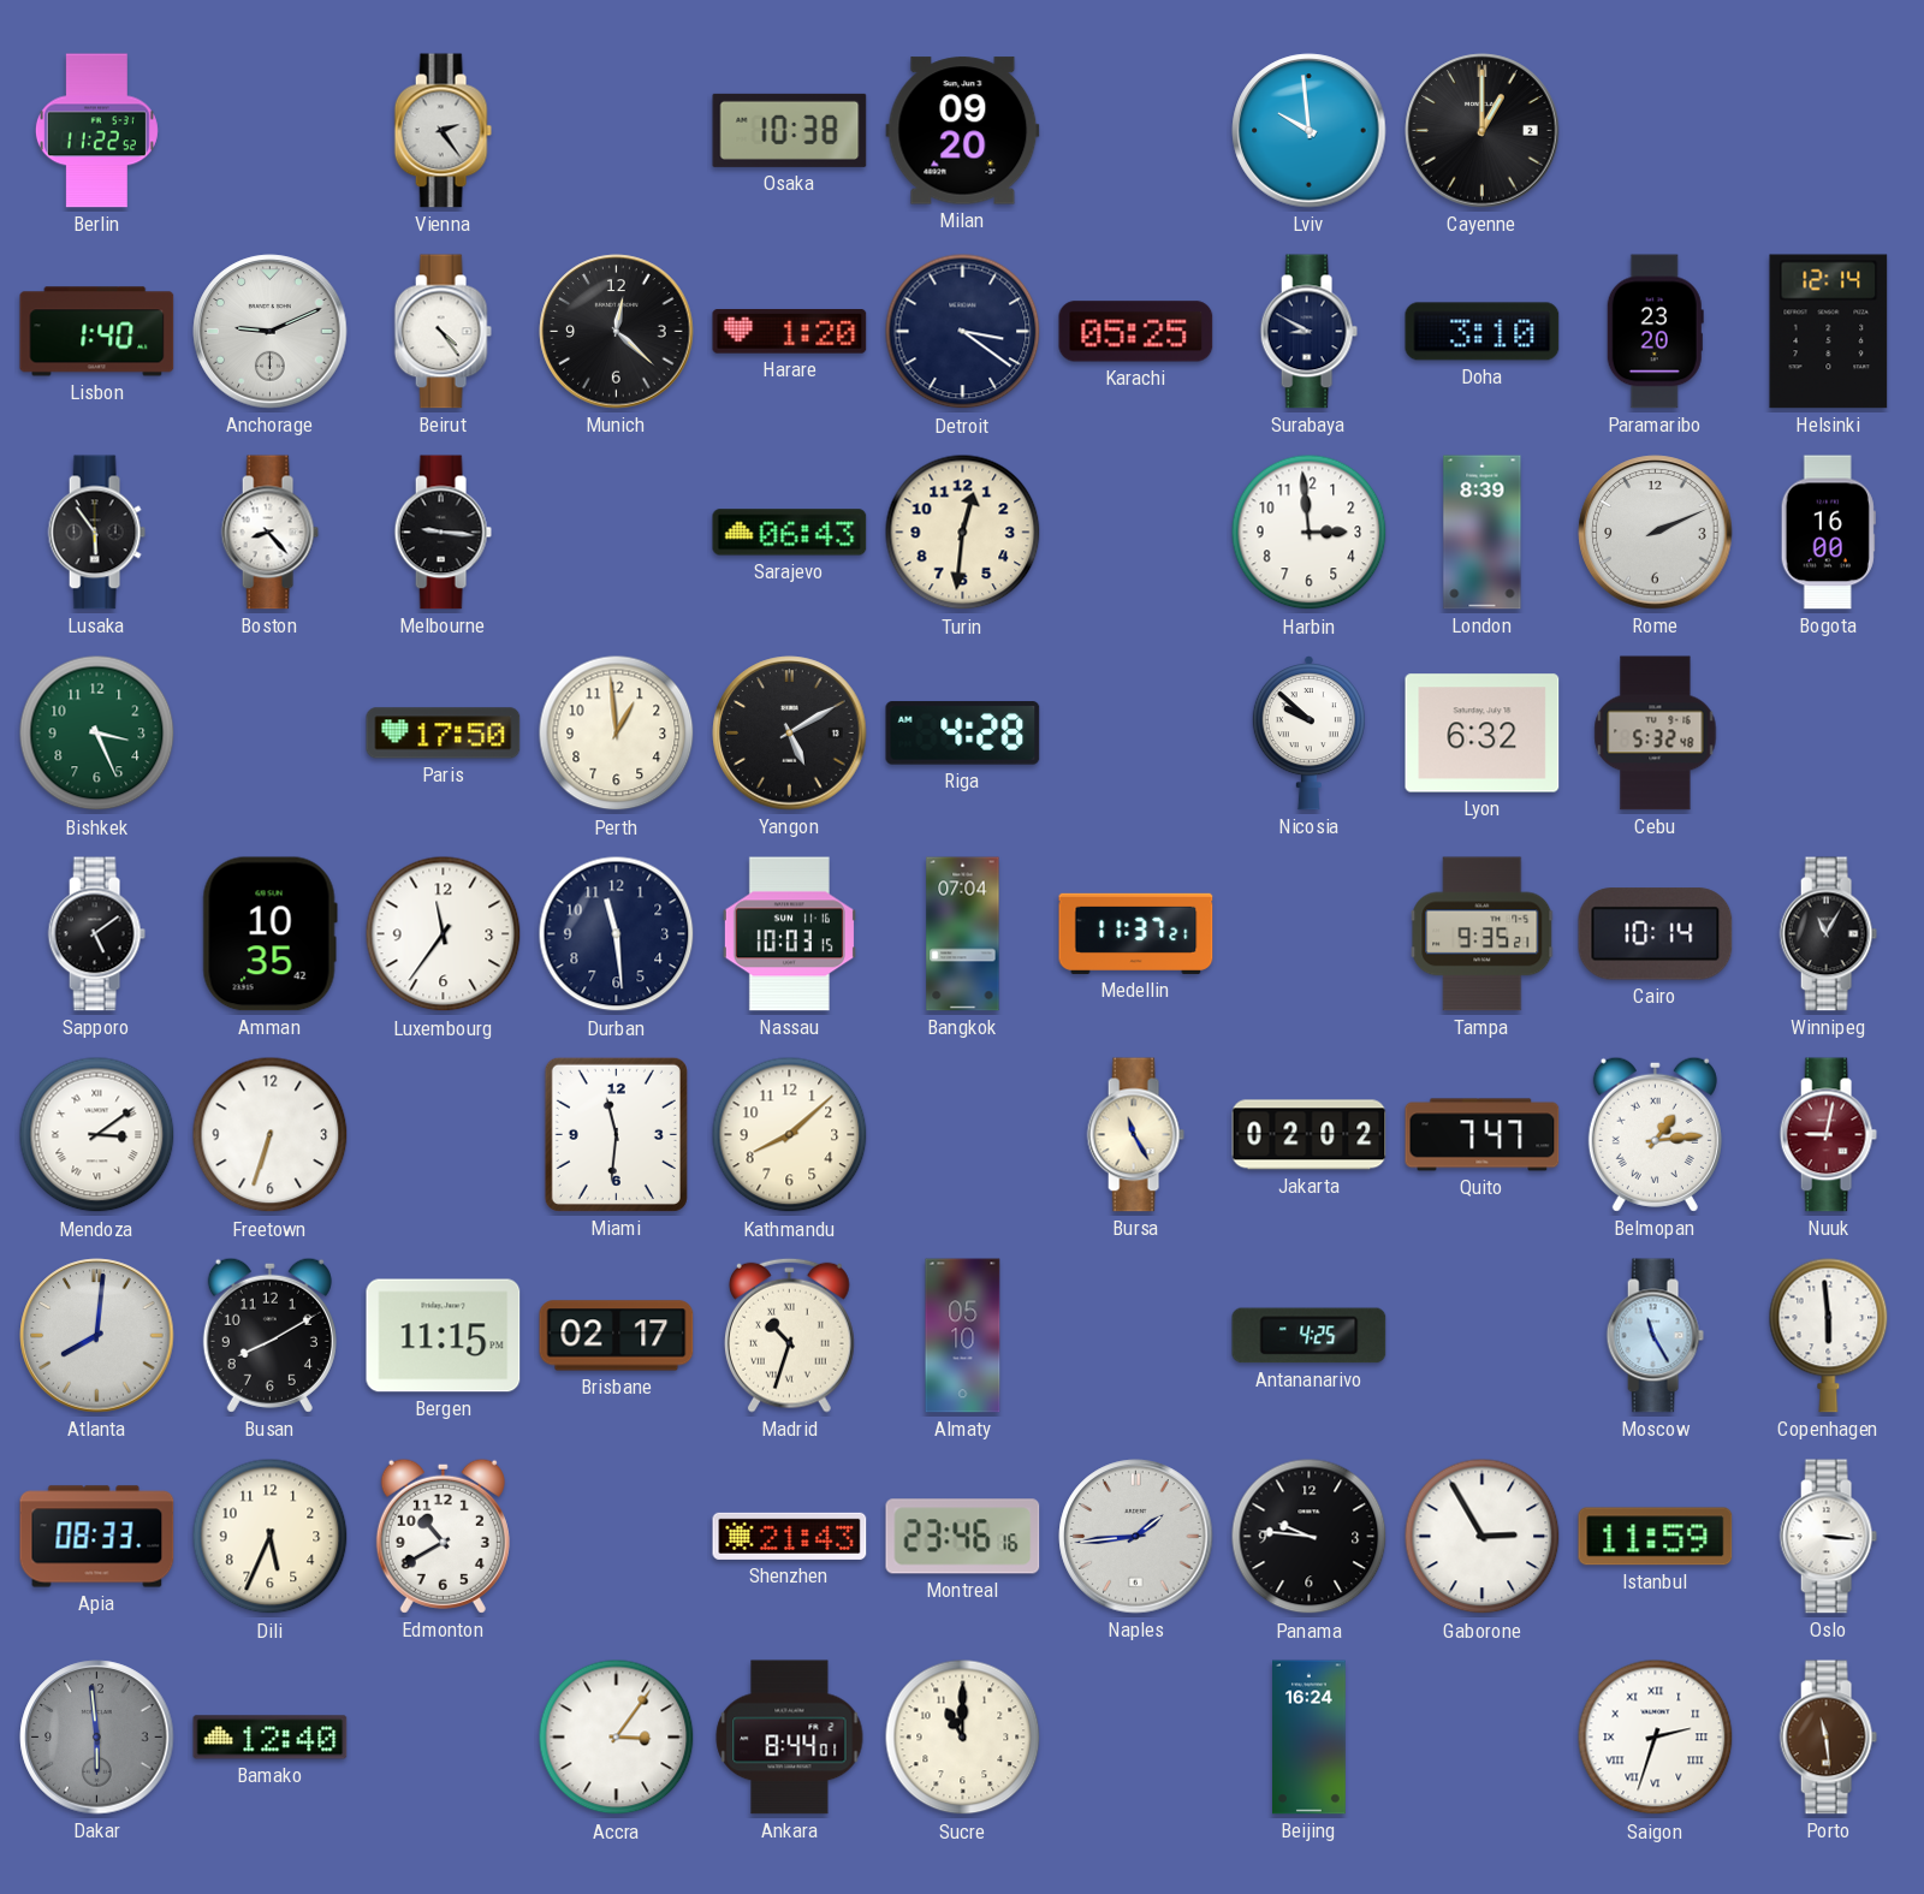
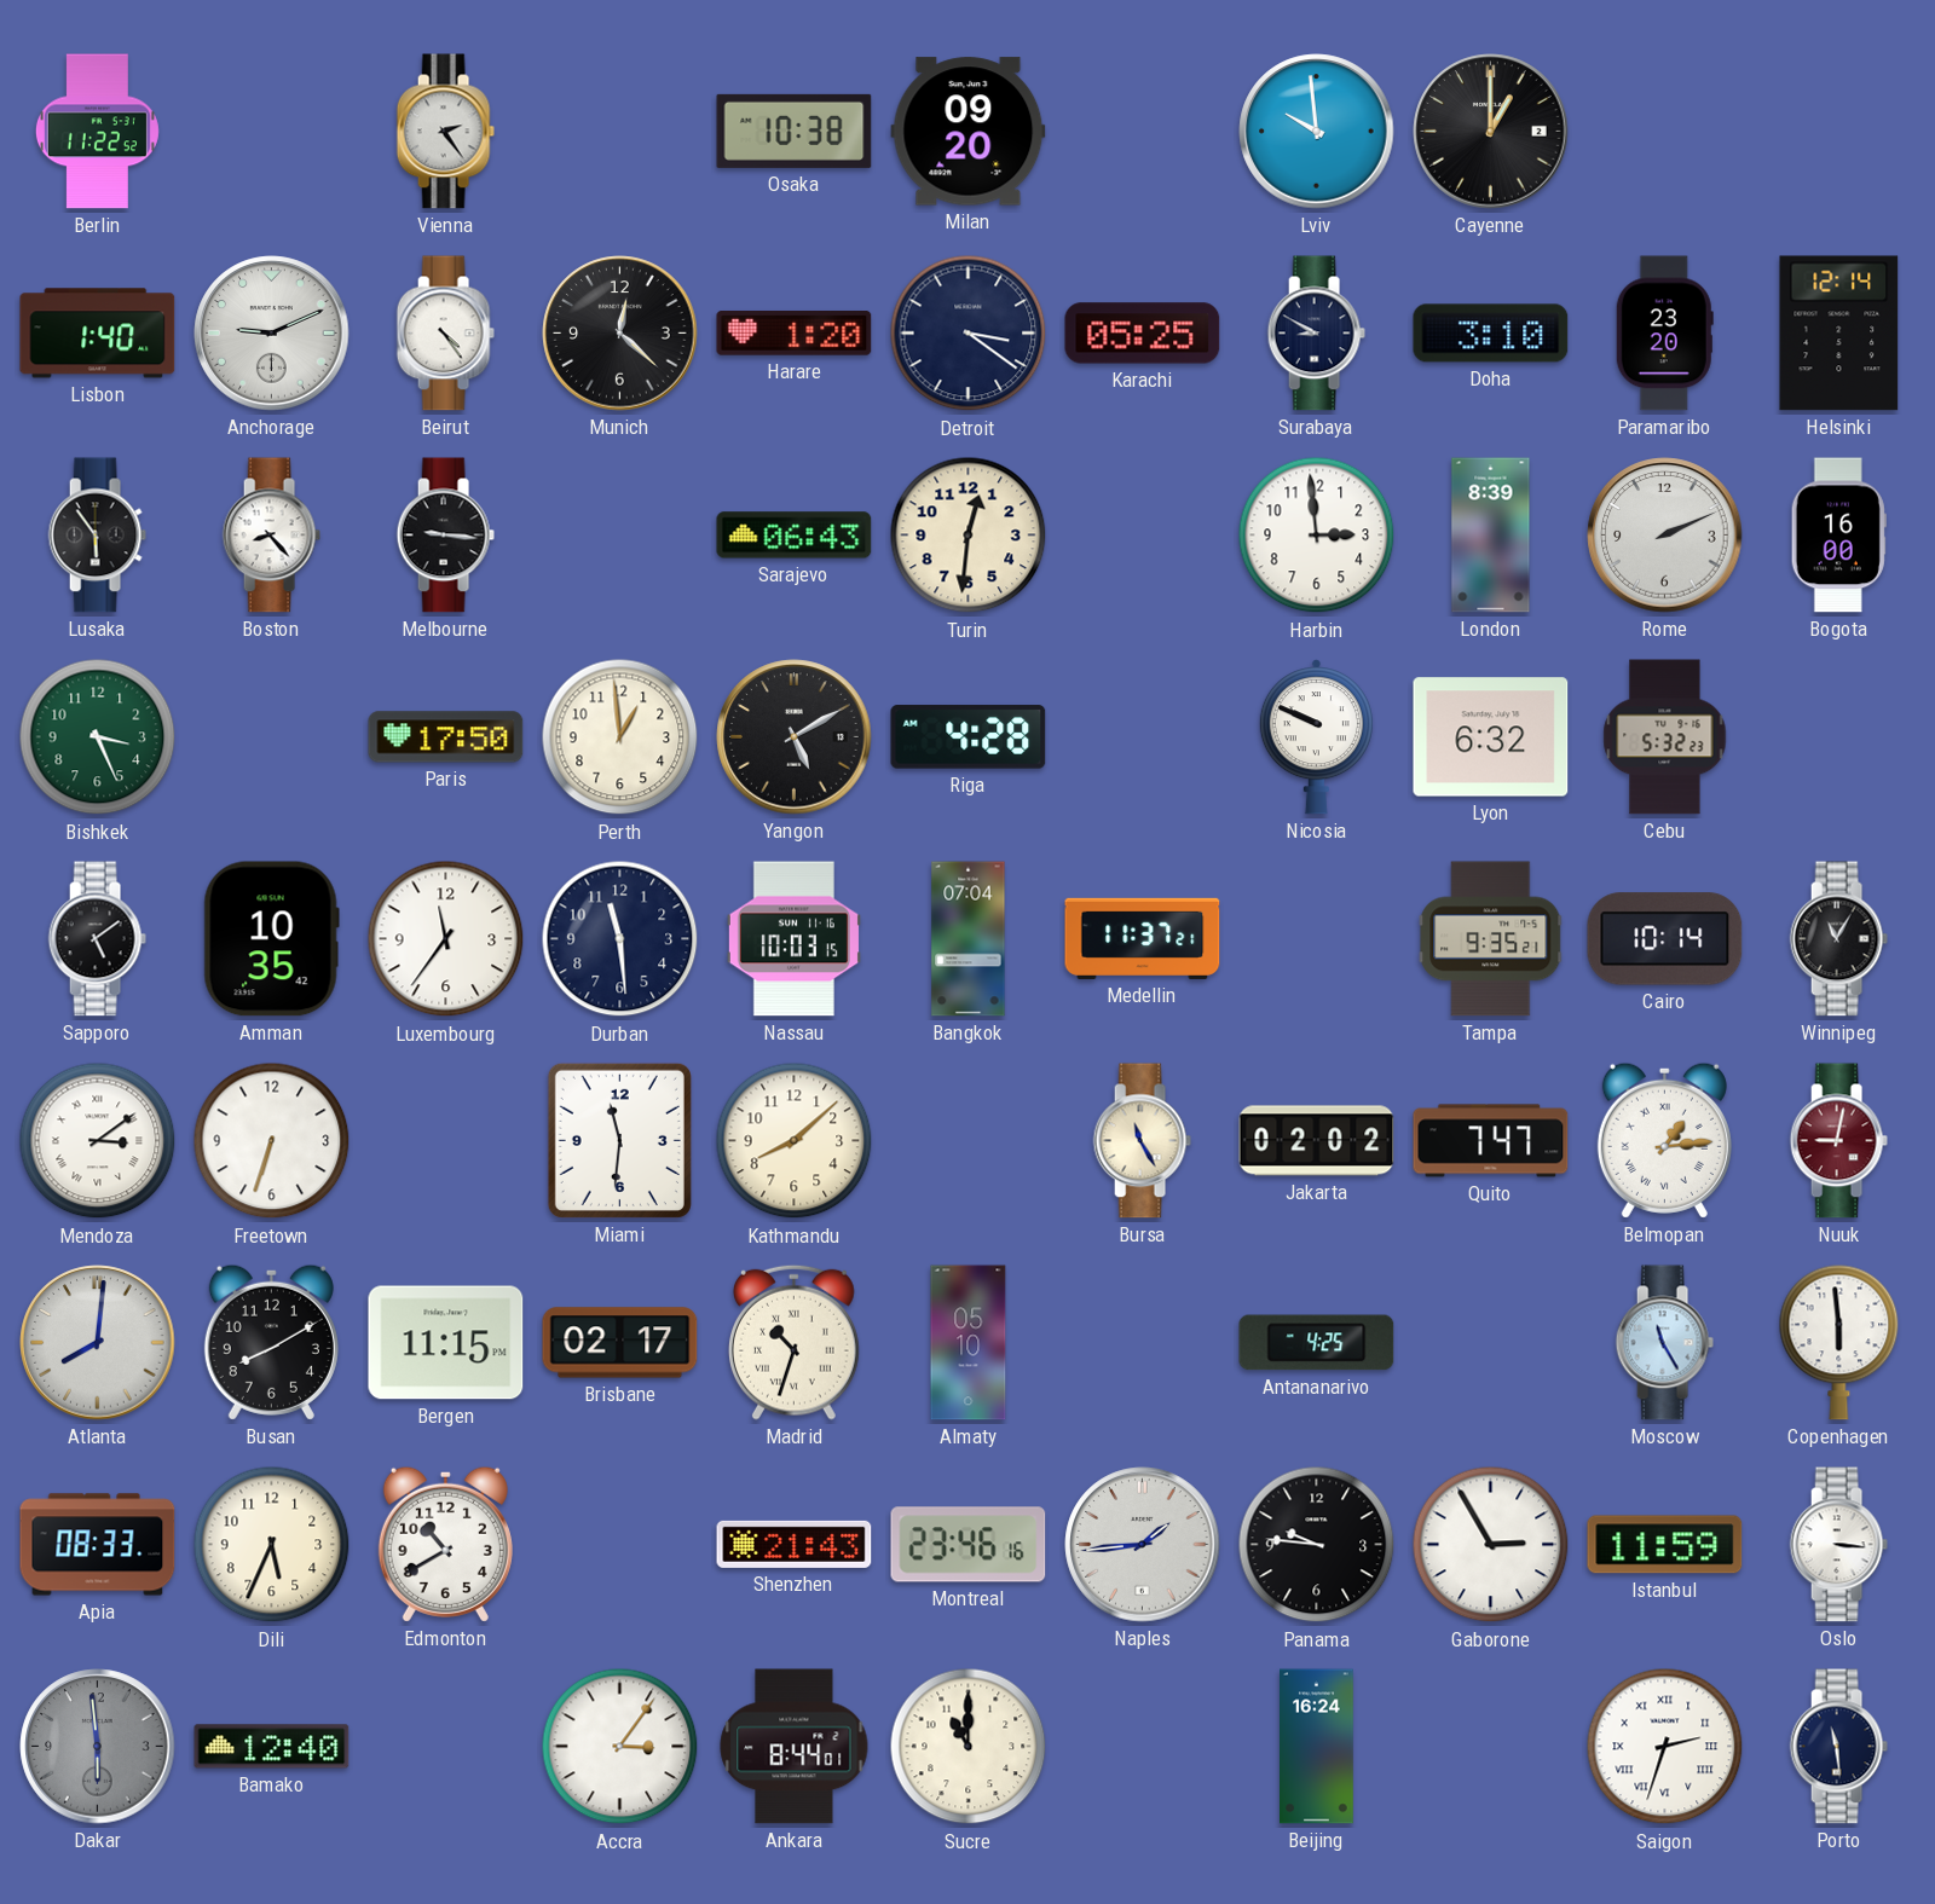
Nicosia: 9:52 -> 9:49
Cebu: 5:32:48 -> 5:32:23
Porto dial: brown -> navy
